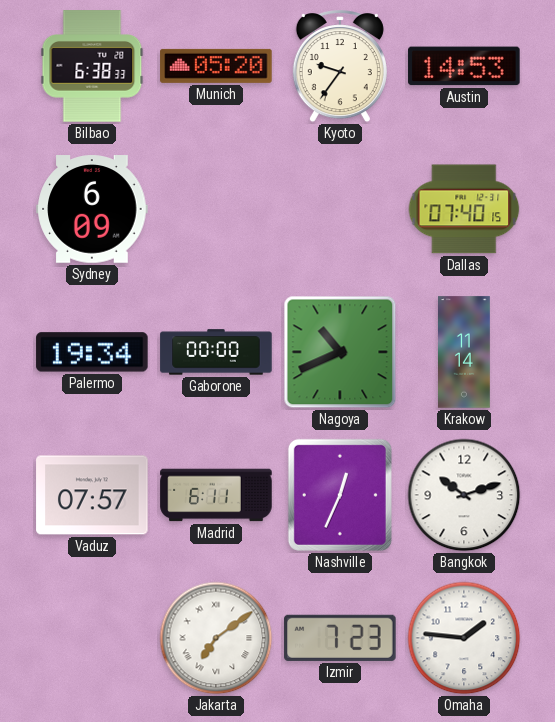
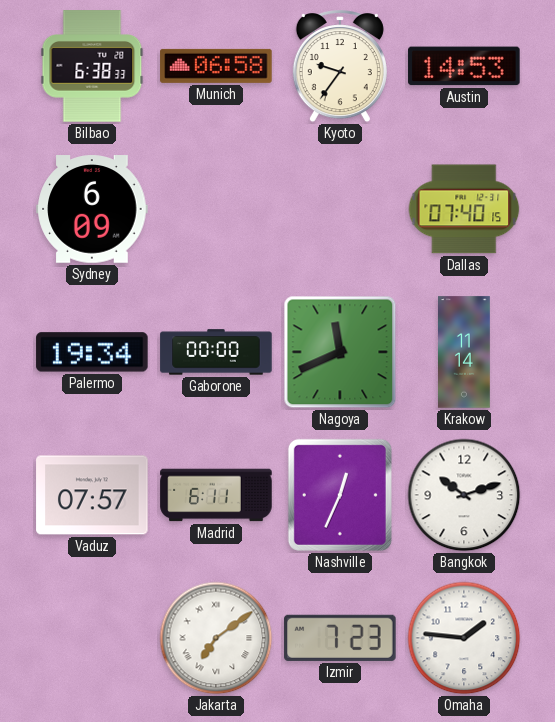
Munich: 05:20 -> 06:58
Nagoya: 10:41 -> 11:41
